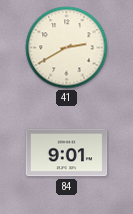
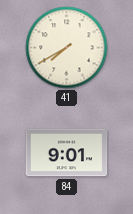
41: 2:40 -> 7:40
